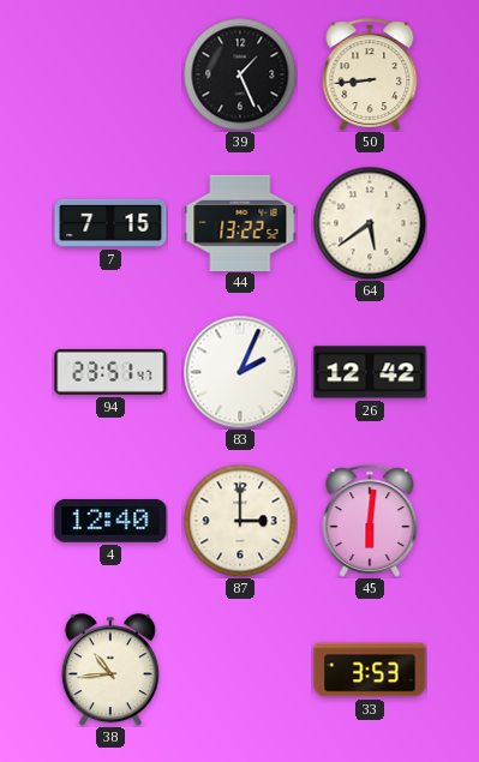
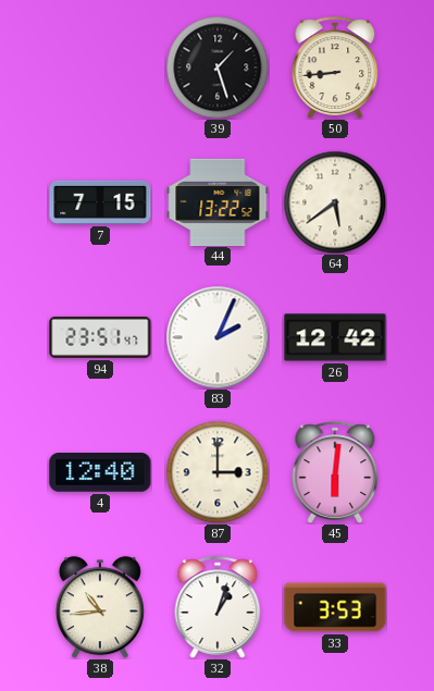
39: 1:26 -> 1:27
32: none -> 1:03
